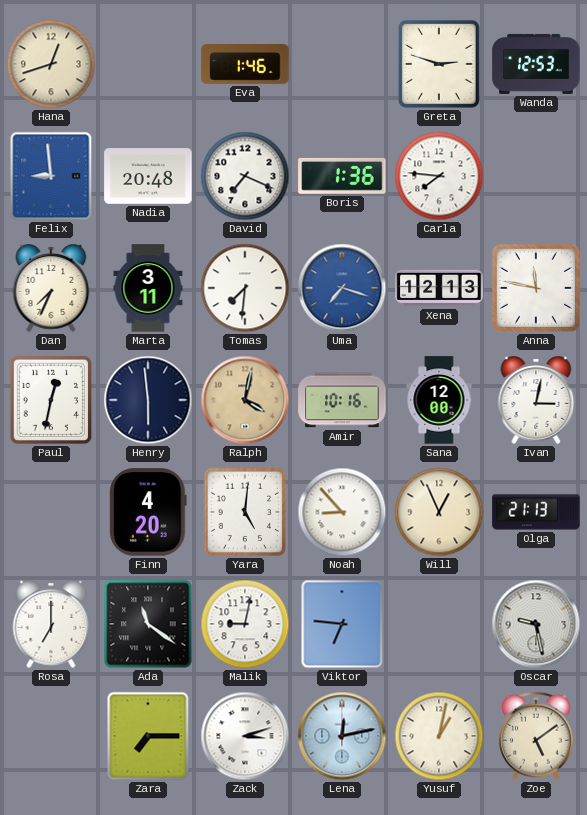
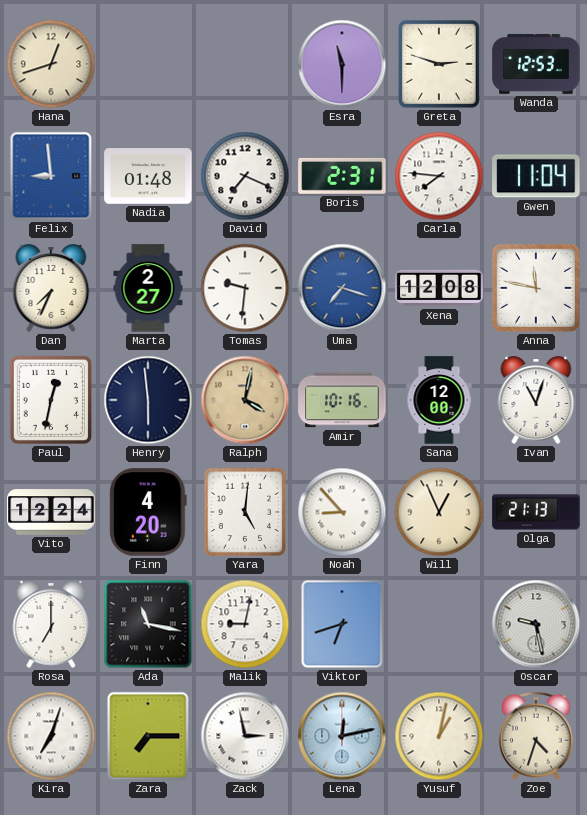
Eva: 1:46 -> none
Esra: none -> 11:30
Nadia: 20:48 -> 01:48
Boris: 1:36 -> 2:31
Gwen: none -> 11:04
Marta: 3:11 -> 2:27
Tomas: 7:31 -> 9:31
Xena: 12:13 -> 12:08
Ivan: 3:02 -> 11:03
Vito: none -> 12:24
Ada: 11:21 -> 11:17
Viktor: 6:46 -> 6:42
Kira: none -> 7:03
Zack: 3:12 -> 2:58
Zoe: 5:09 -> 4:33
